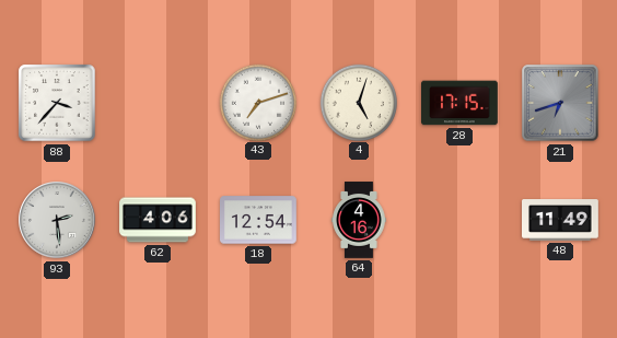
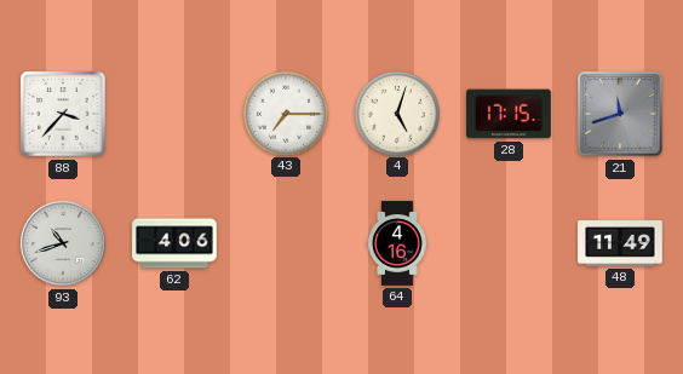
43: 7:12 -> 7:15
21: 6:42 -> 11:42
93: 2:29 -> 10:42
18: 12:54 -> none
